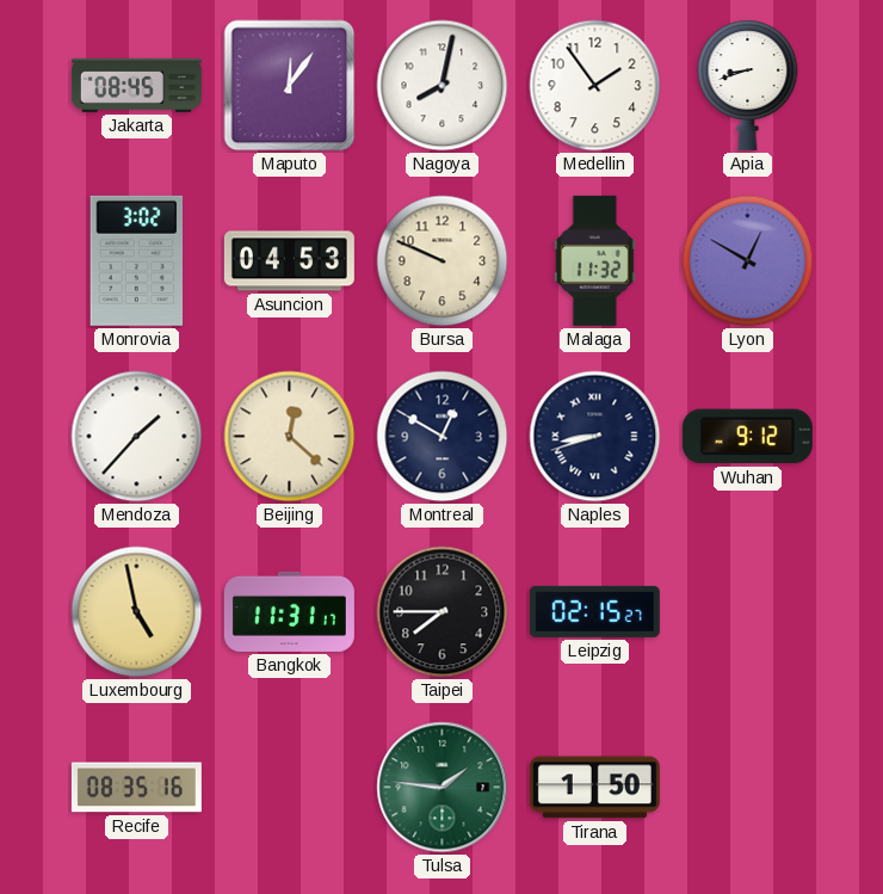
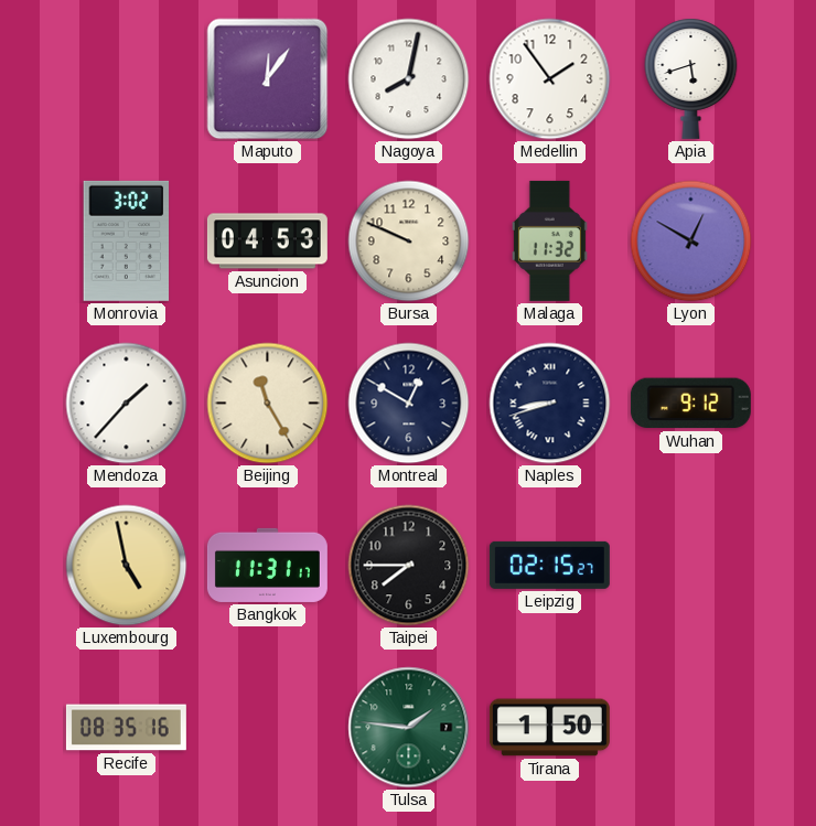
Jakarta: 08:45 -> none
Apia: 8:42 -> 5:42
Beijing: 12:22 -> 11:25
